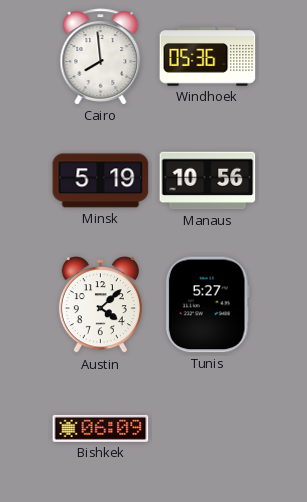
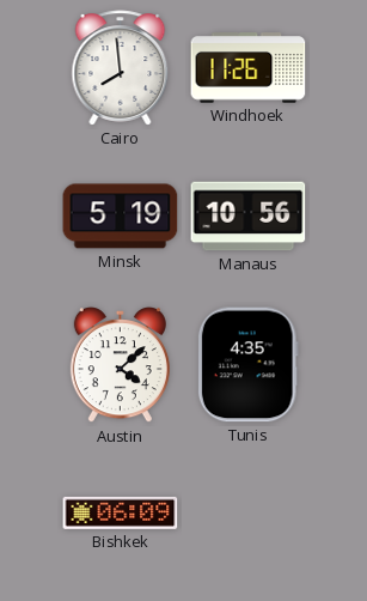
Windhoek: 05:36 -> 11:26
Tunis: 5:27 -> 4:35
